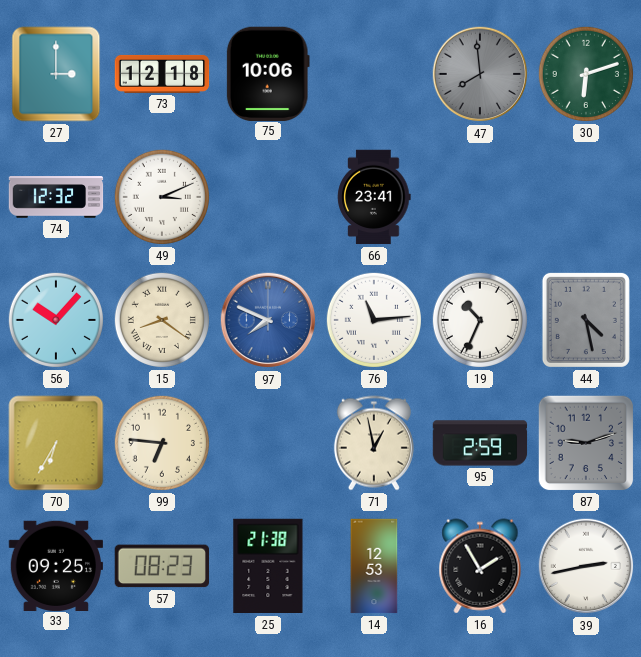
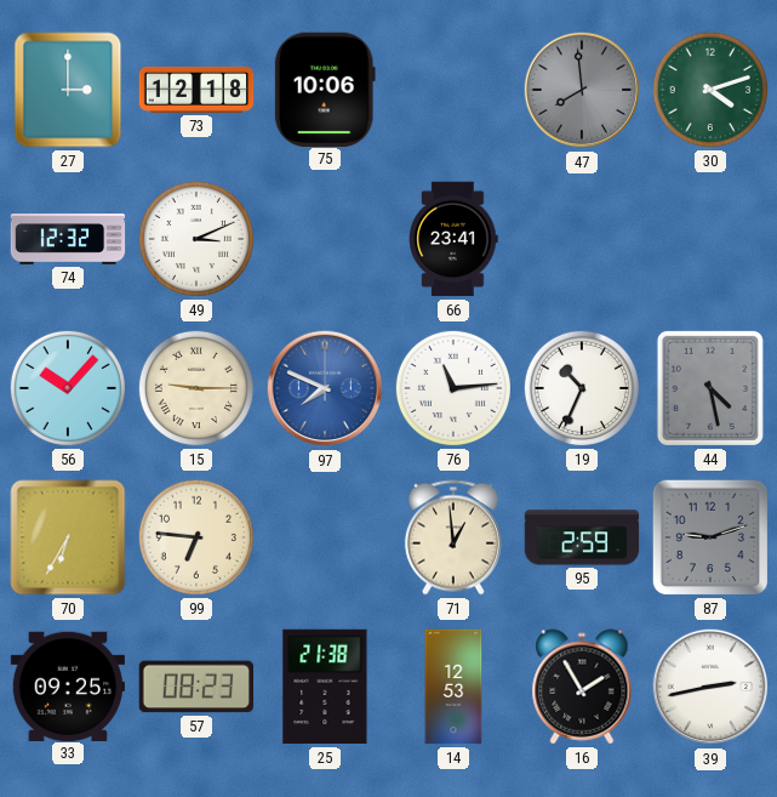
30: 6:12 -> 4:12
15: 8:21 -> 9:15
71: 12:58 -> 12:59
